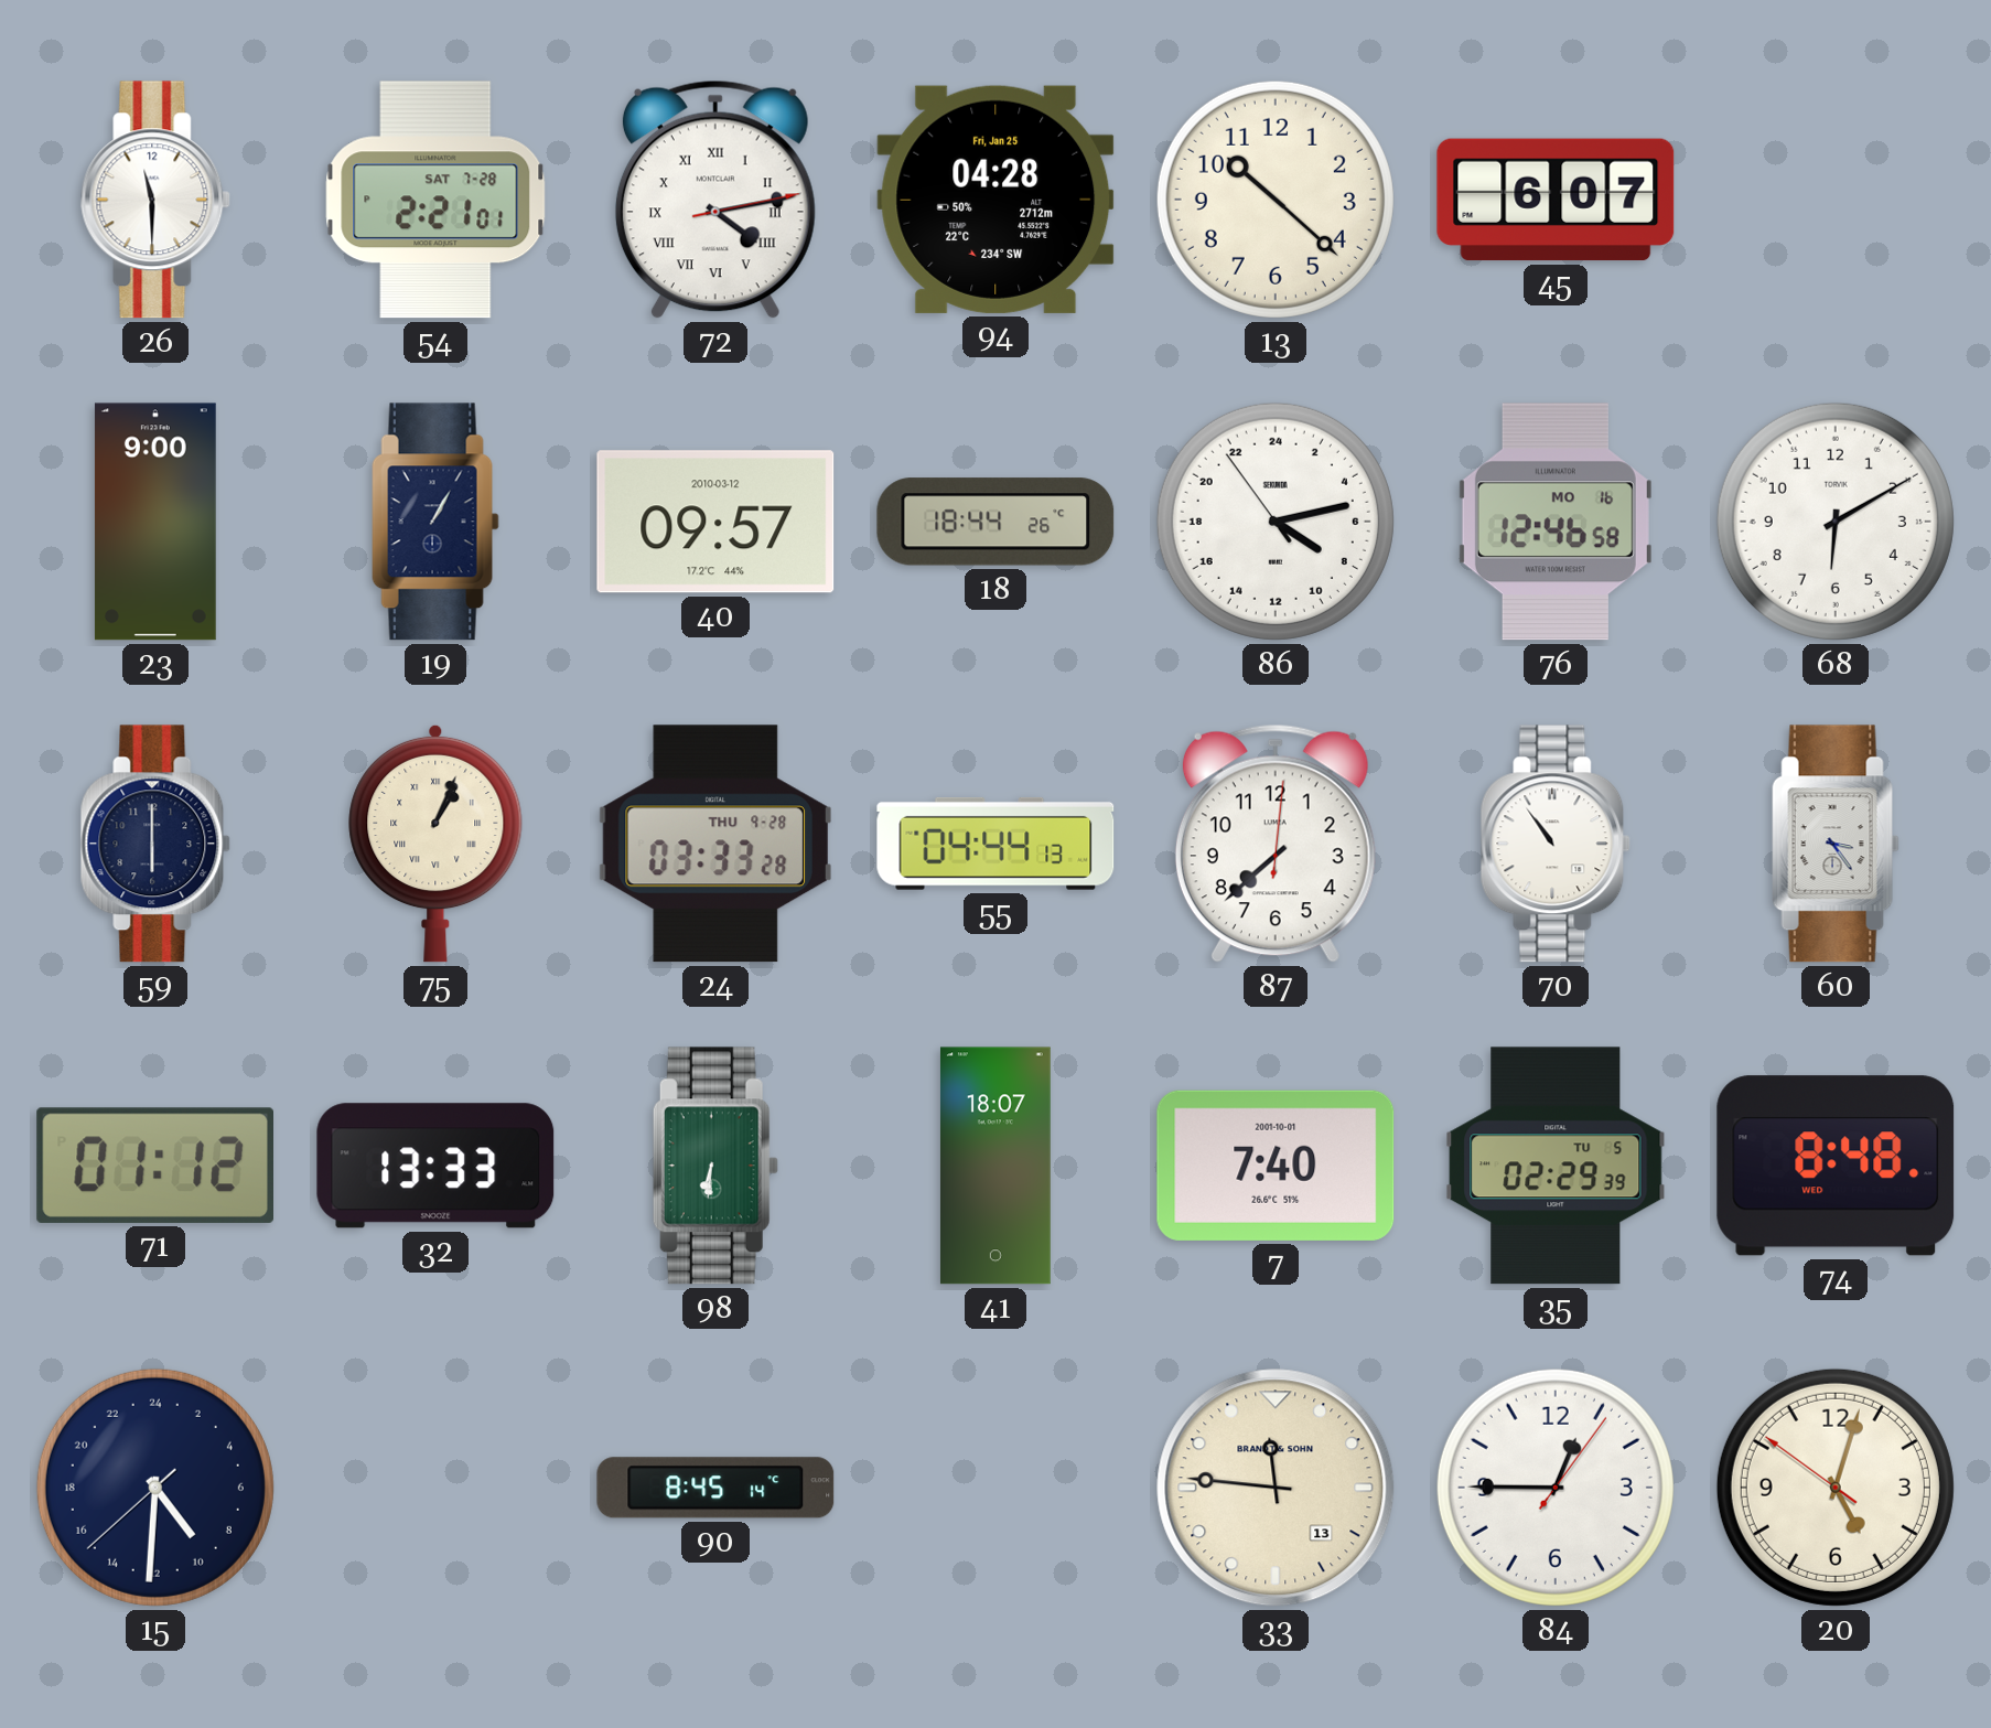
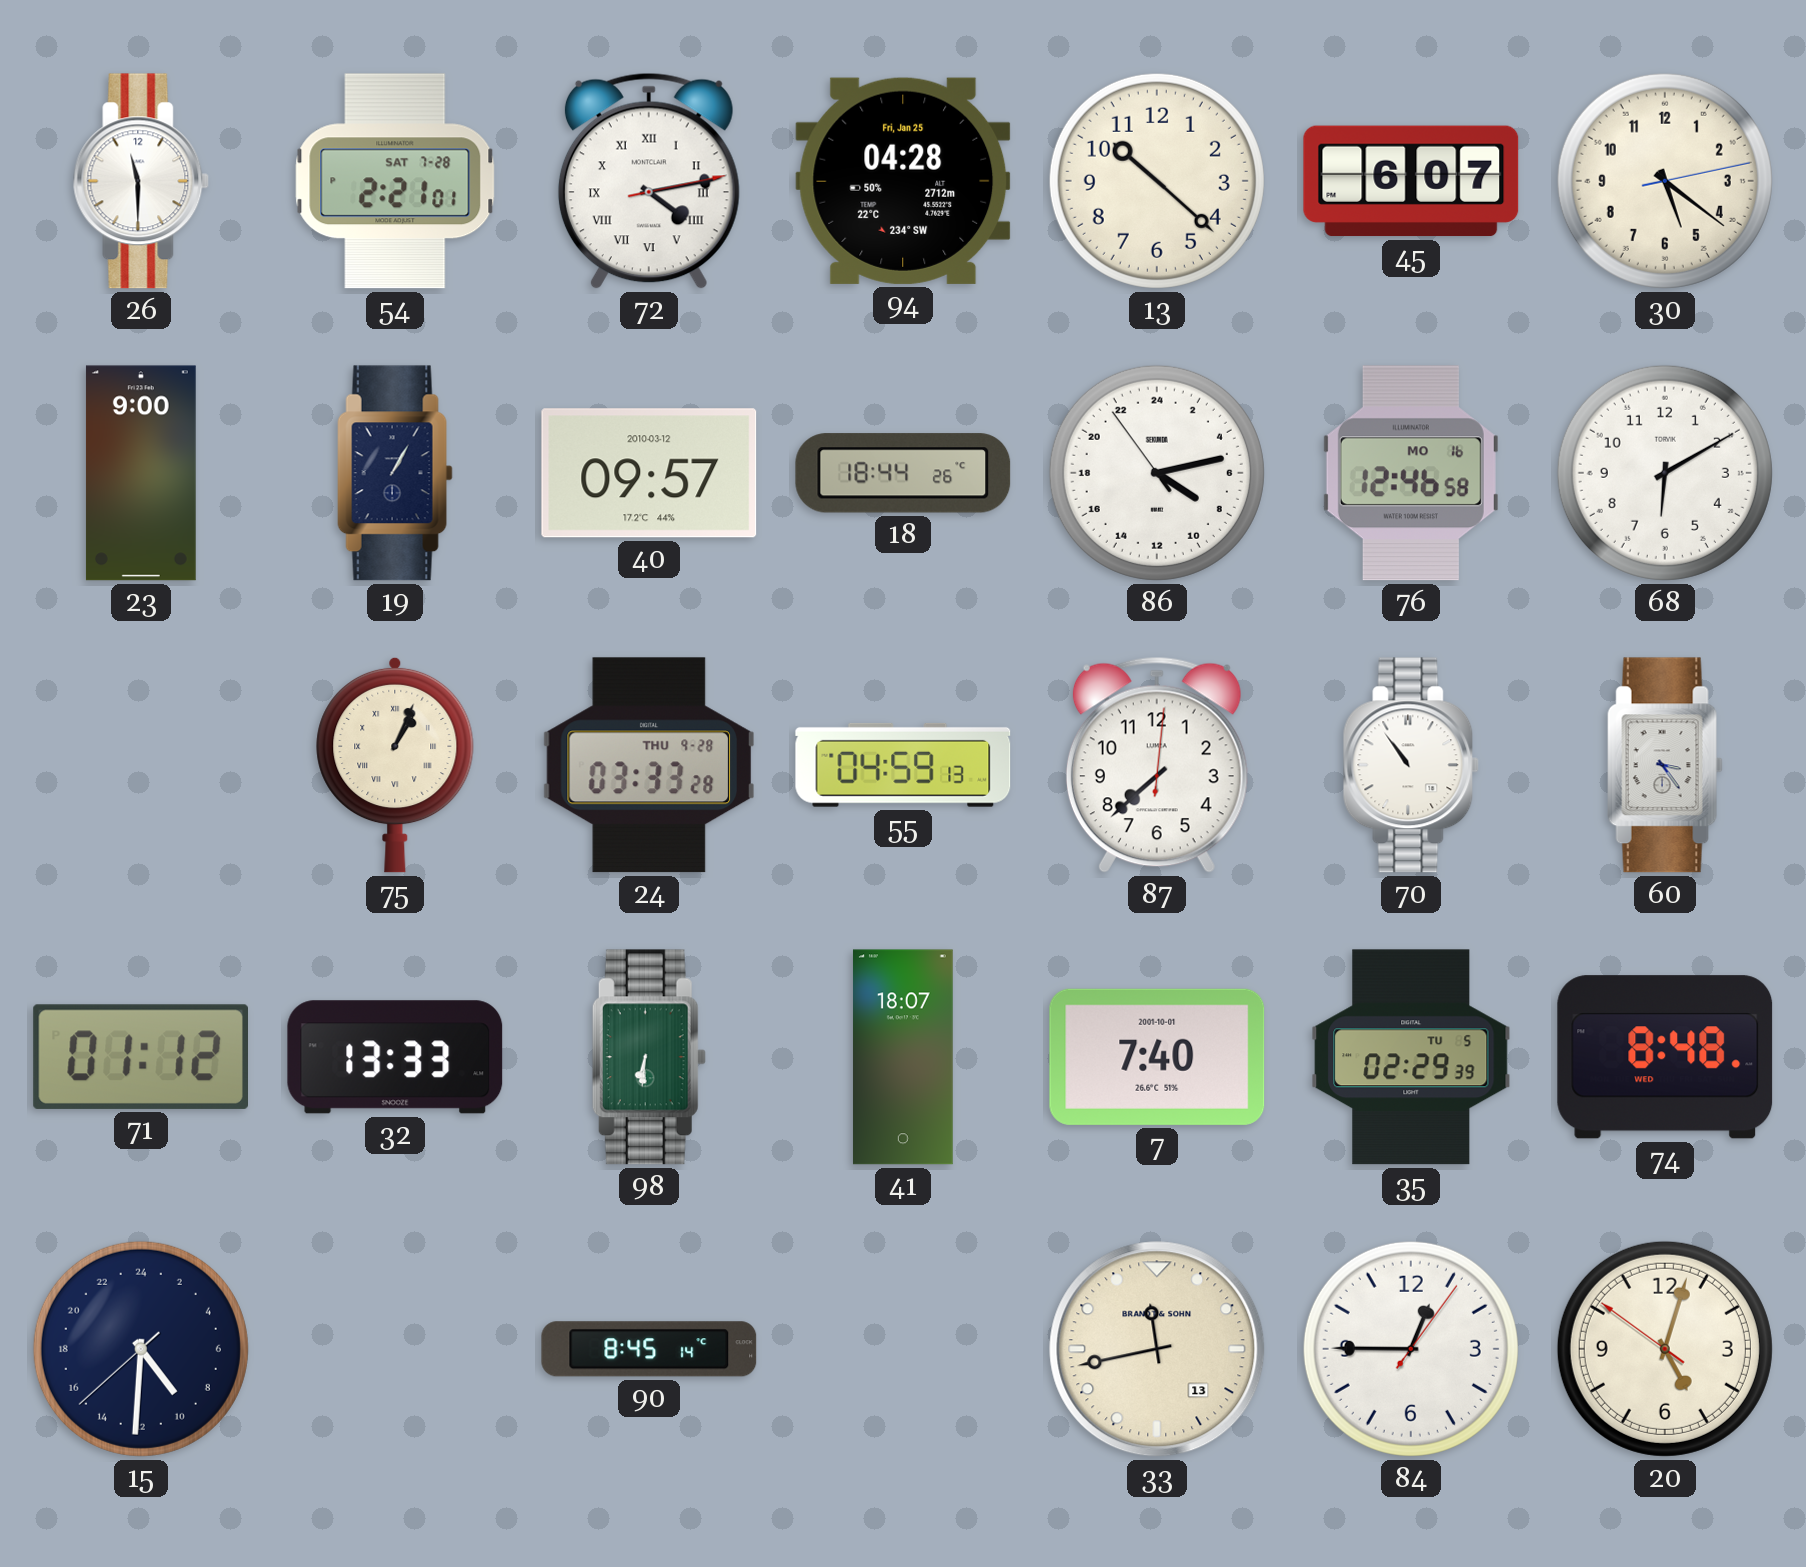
30: none -> 5:21
59: 6:00 -> none
55: 04:44 -> 04:59
33: 11:46 -> 11:43
